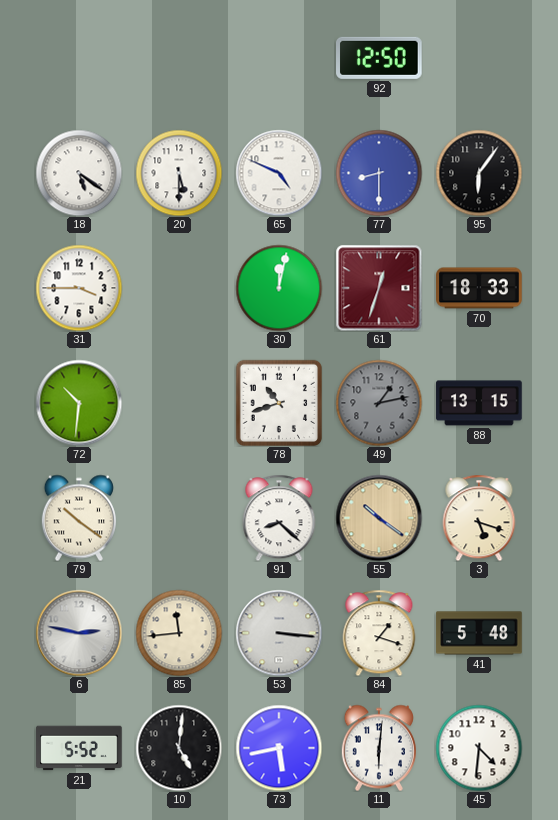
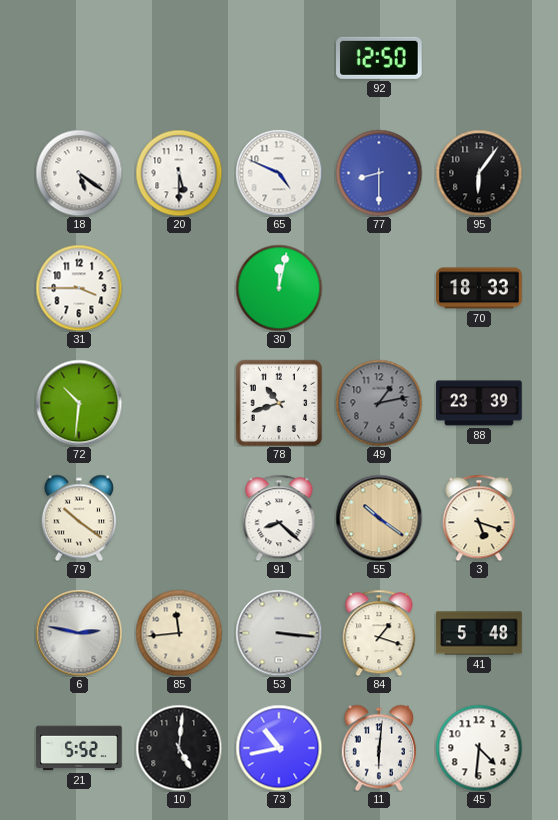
61: 12:33 -> none
88: 13:15 -> 23:39
73: 5:43 -> 10:43
